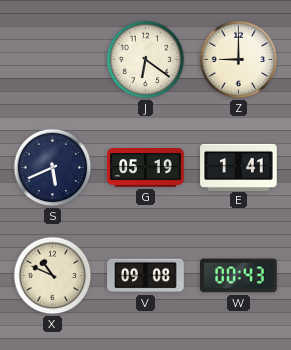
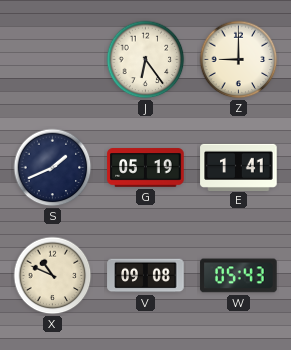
J: 6:21 -> 6:24
S: 5:41 -> 1:41
W: 00:43 -> 05:43
